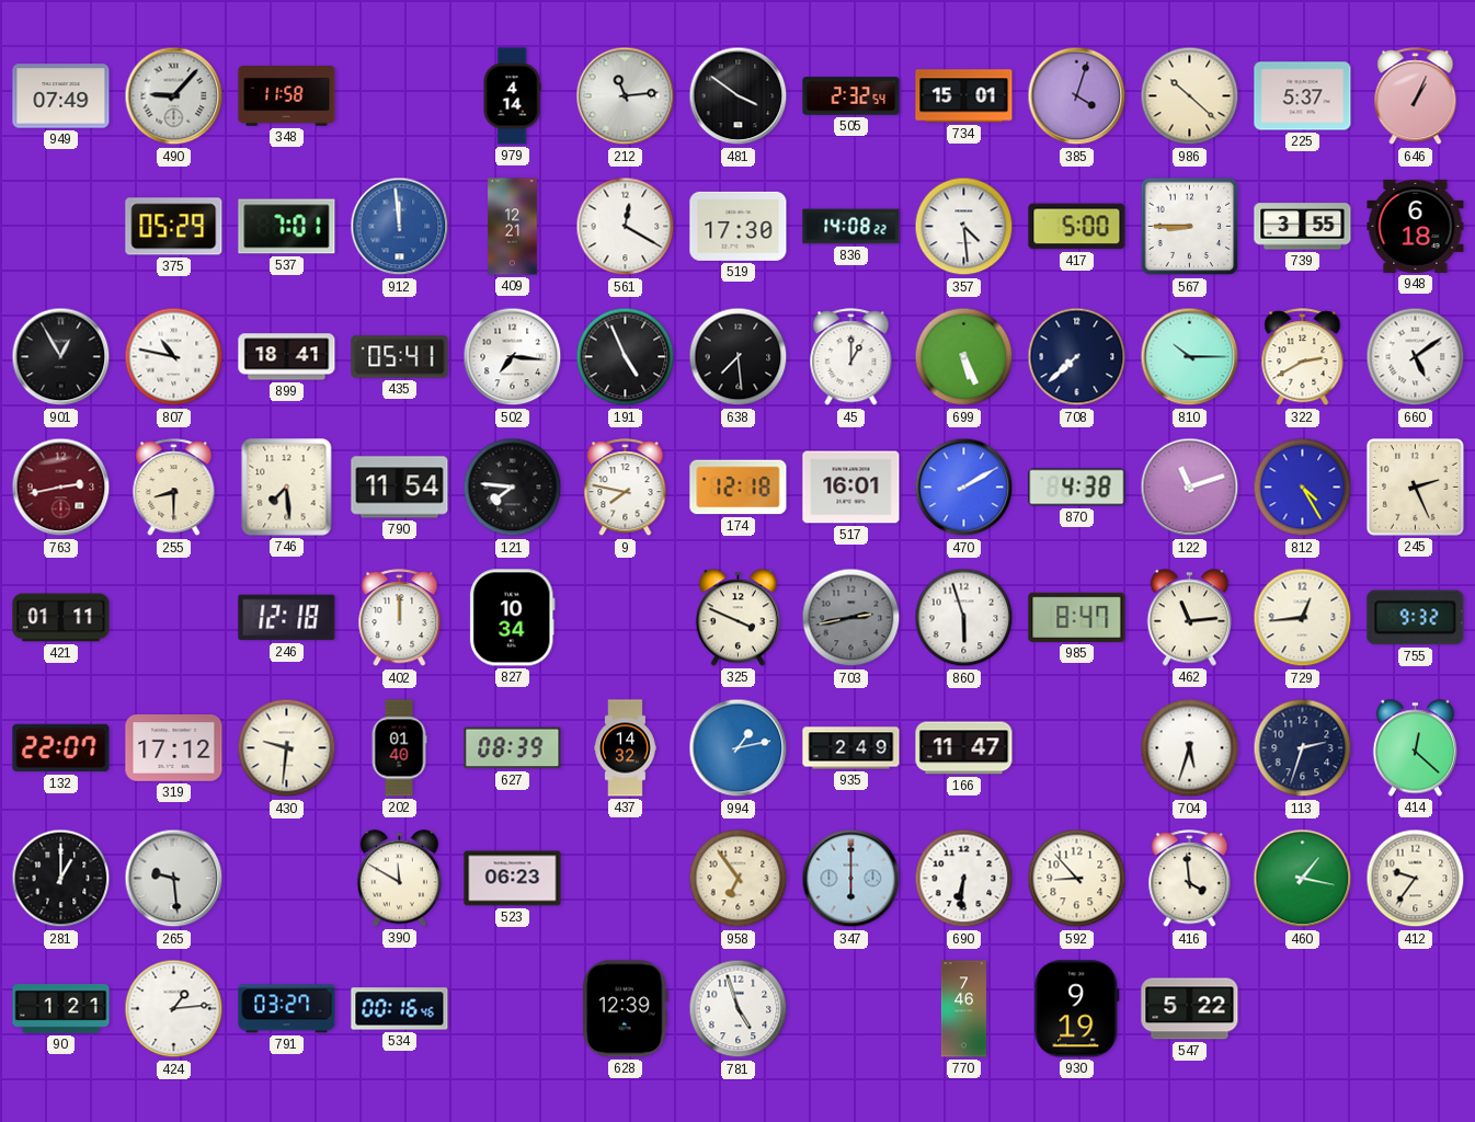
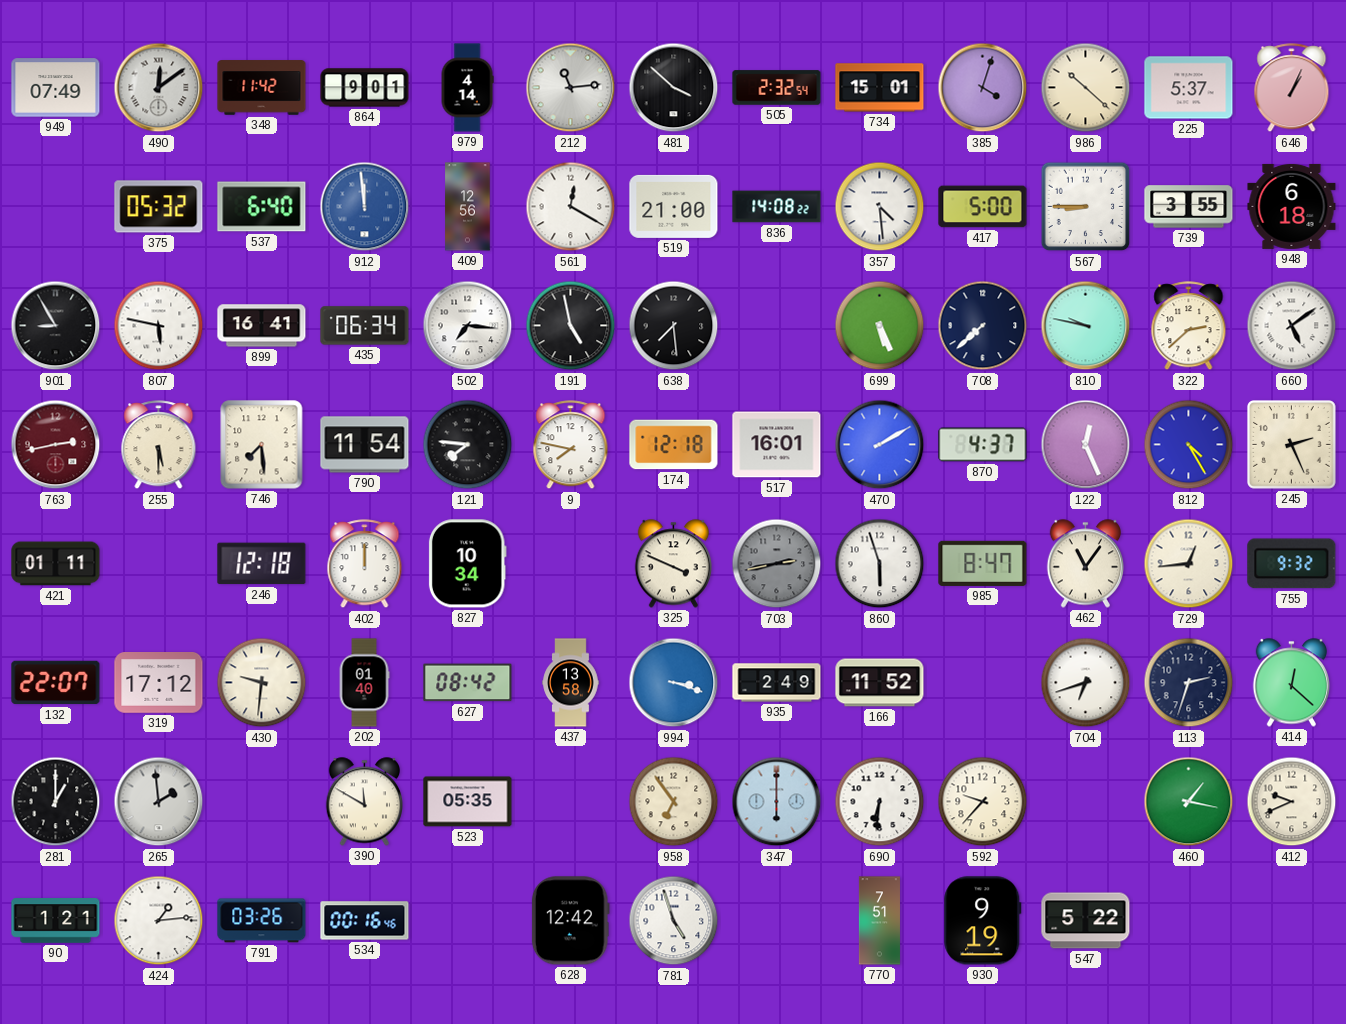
490: 9:07 -> 12:09
348: 11:58 -> 11:42
864: none -> 9:01
481: 3:51 -> 3:52
375: 05:29 -> 05:32
537: 7:01 -> 6:40
409: 12:21 -> 12:56
519: 17:30 -> 21:00
901: 12:55 -> 8:55
807: 10:47 -> 5:47
899: 18:41 -> 16:41
435: 05:41 -> 06:34
191: 4:56 -> 4:58
45: 1:00 -> none
810: 10:15 -> 9:47
322: 2:40 -> 2:38
255: 8:30 -> 5:30
870: 4:38 -> 4:37
122: 11:12 -> 12:26
462: 11:14 -> 11:06
627: 08:39 -> 08:42
437: 14:32 -> 13:58
994: 1:13 -> 3:18
166: 11:47 -> 11:52
704: 5:33 -> 6:42
265: 9:29 -> 1:59
523: 06:23 -> 05:35
592: 8:53 -> 9:37
416: 3:59 -> none
412: 9:36 -> 9:41
791: 03:27 -> 03:26
628: 12:39 -> 12:42
770: 7:46 -> 7:51
